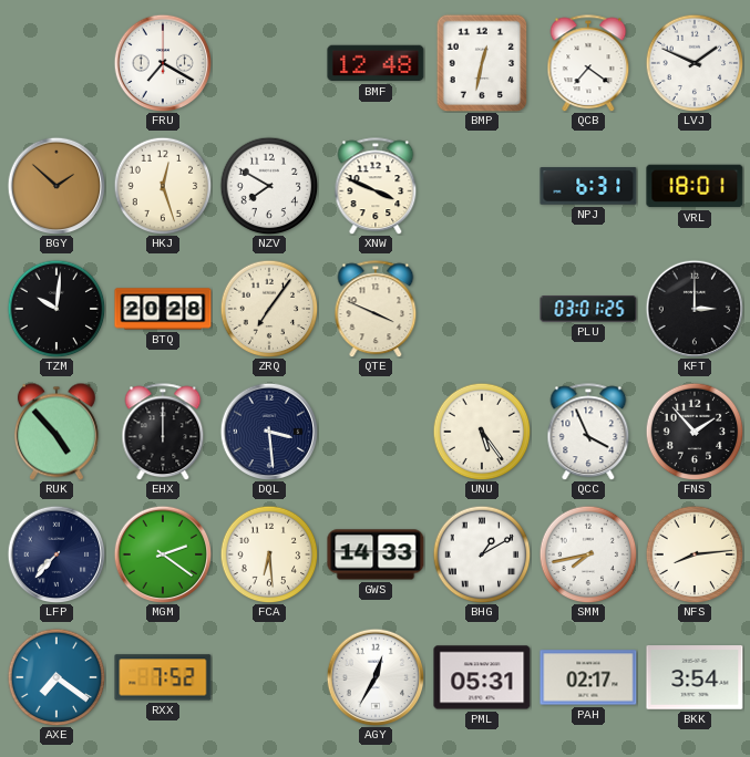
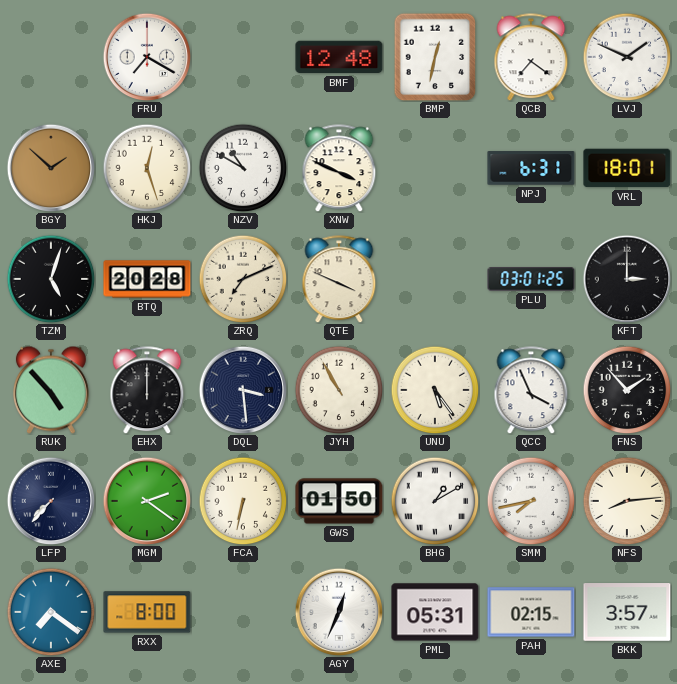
NZV: 7:50 -> 10:50
TZM: 10:01 -> 5:03
ZRQ: 7:06 -> 7:11
JYH: none -> 10:55
FCA: 6:29 -> 6:32
GWS: 14:33 -> 01:50
RXX: 7:52 -> 8:00
AGY: 12:35 -> 12:34
PAH: 02:17 -> 02:15
BKK: 3:54 -> 3:57
